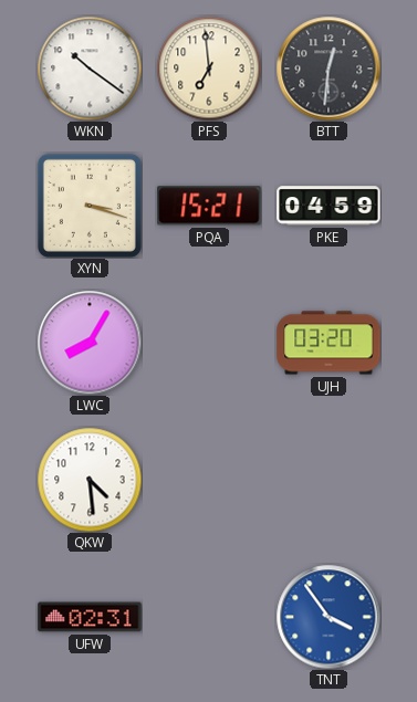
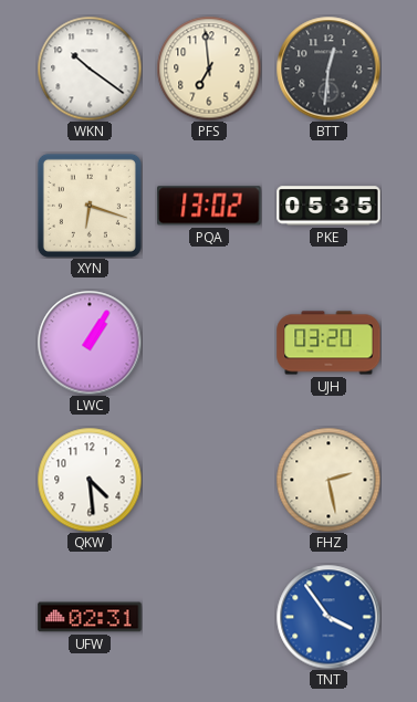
XYN: 3:18 -> 6:18
PQA: 15:21 -> 13:02
PKE: 04:59 -> 05:35
LWC: 8:05 -> 1:05
FHZ: none -> 2:28
